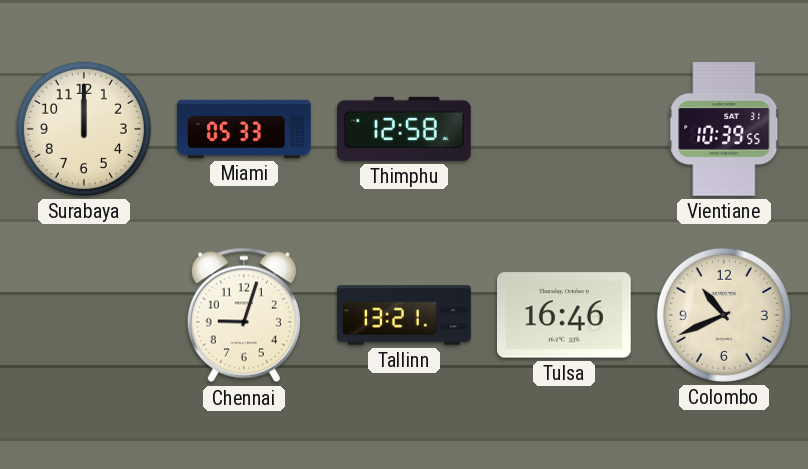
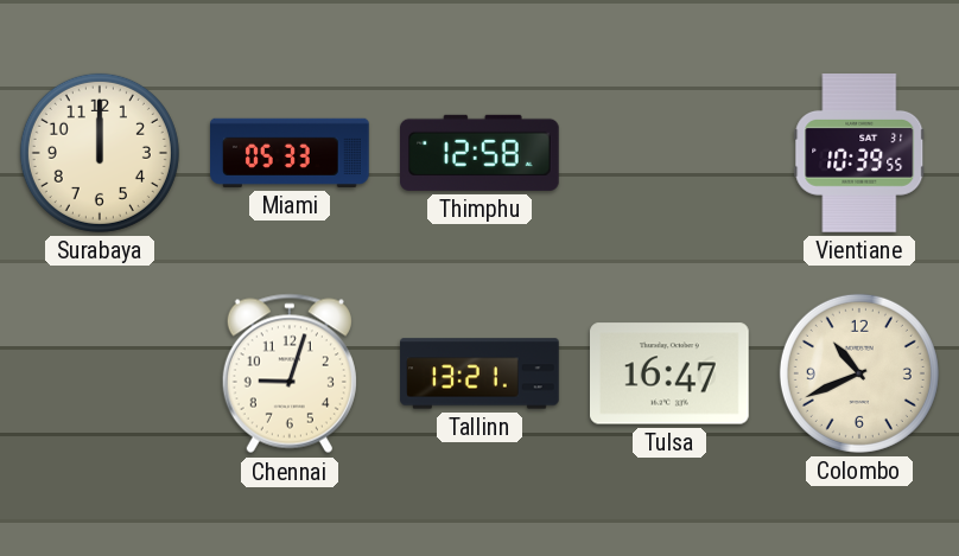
Tulsa: 16:46 -> 16:47
